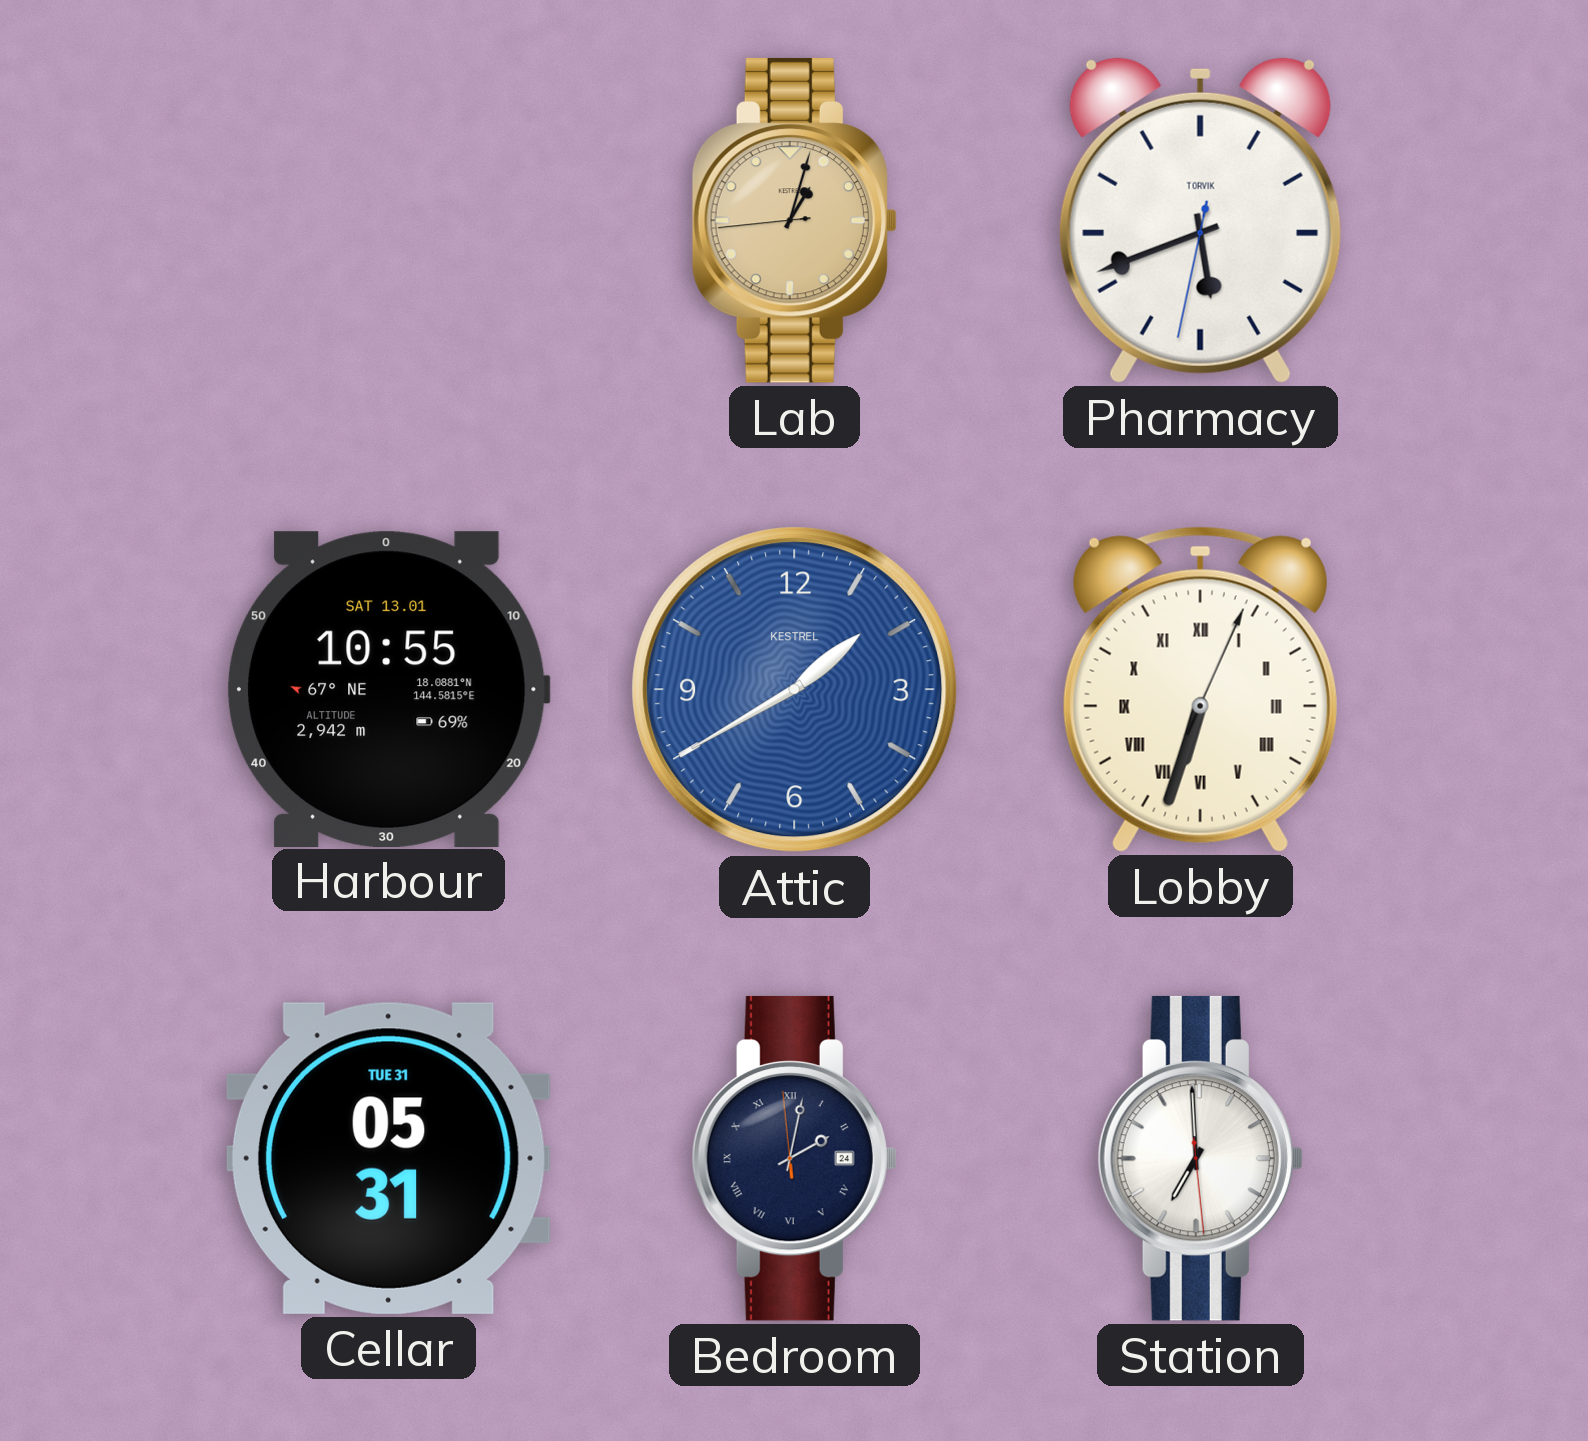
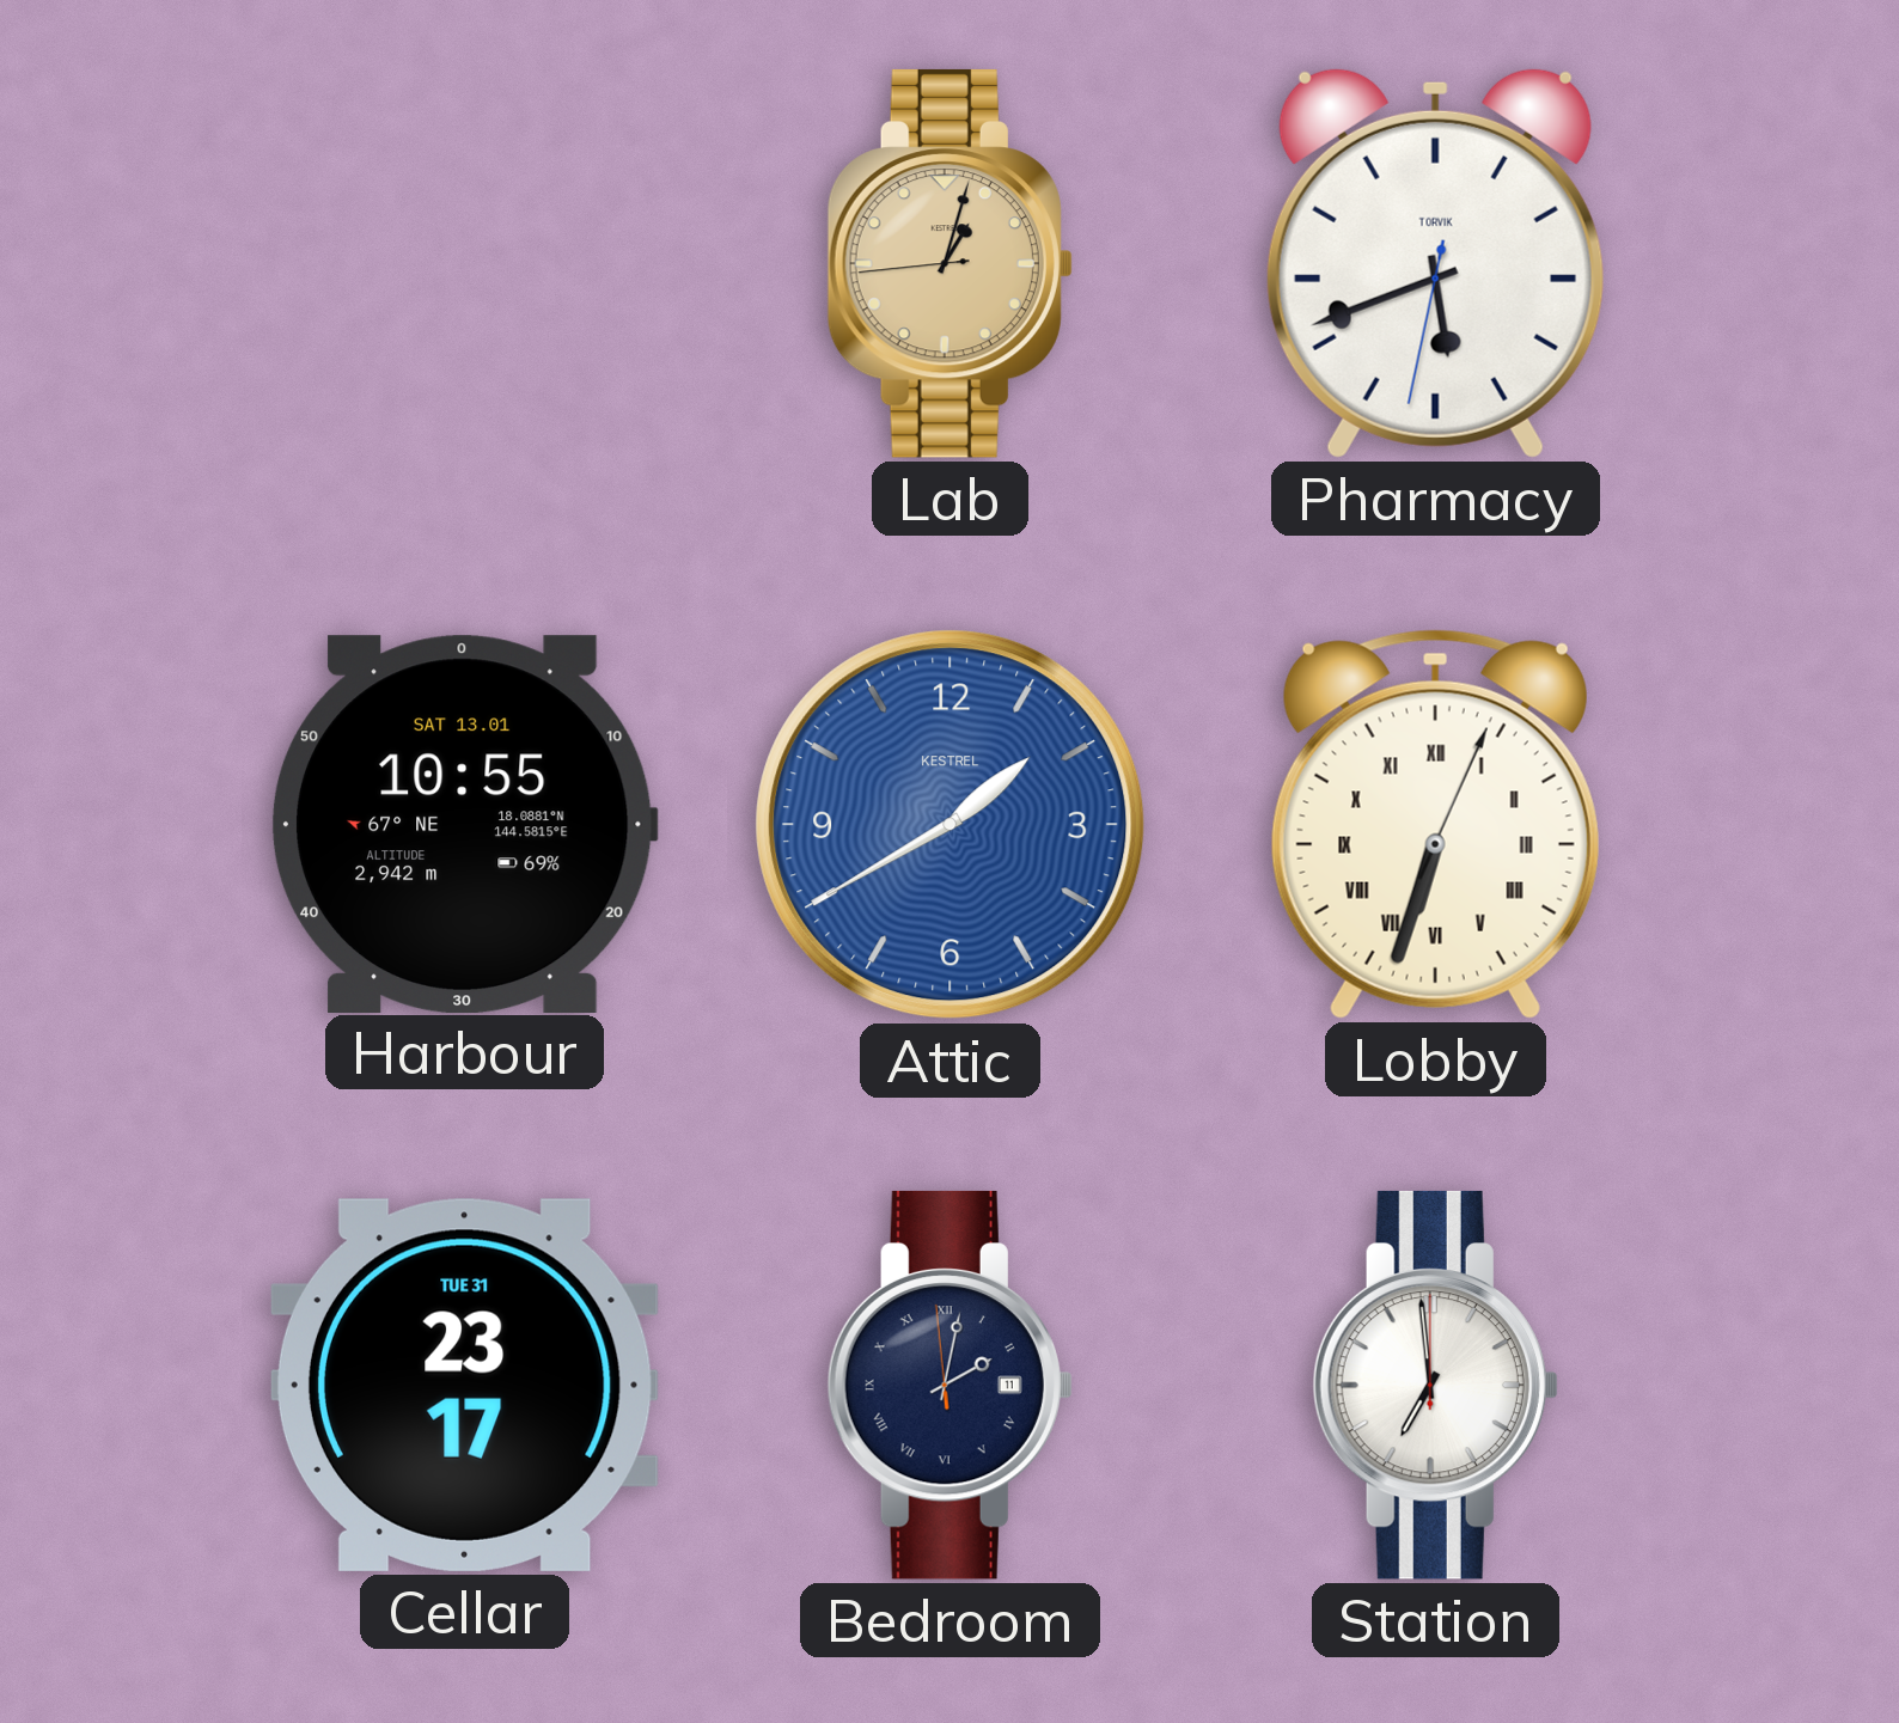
Cellar: 05:31 -> 23:17
Bedroom date: 24 -> 11
Station: 6:59:29 -> 6:59:00
